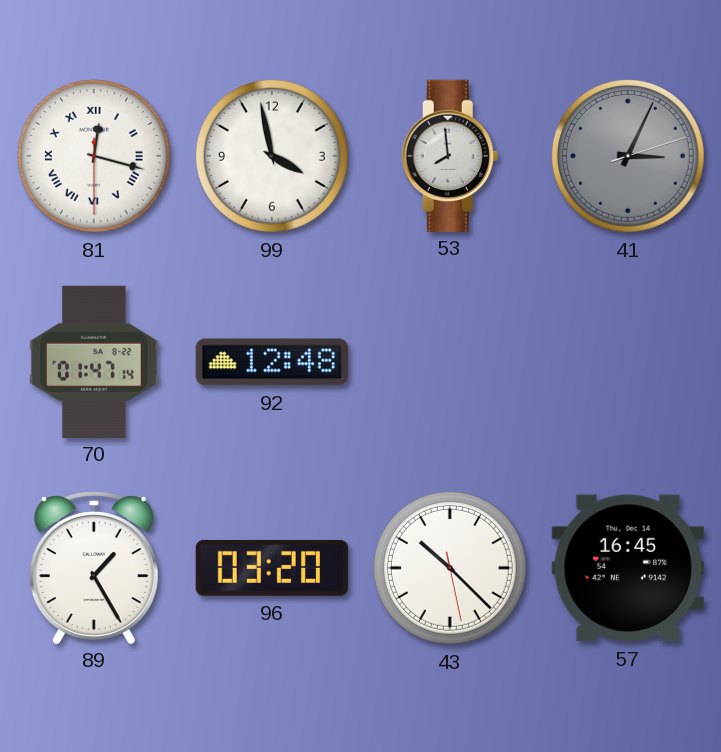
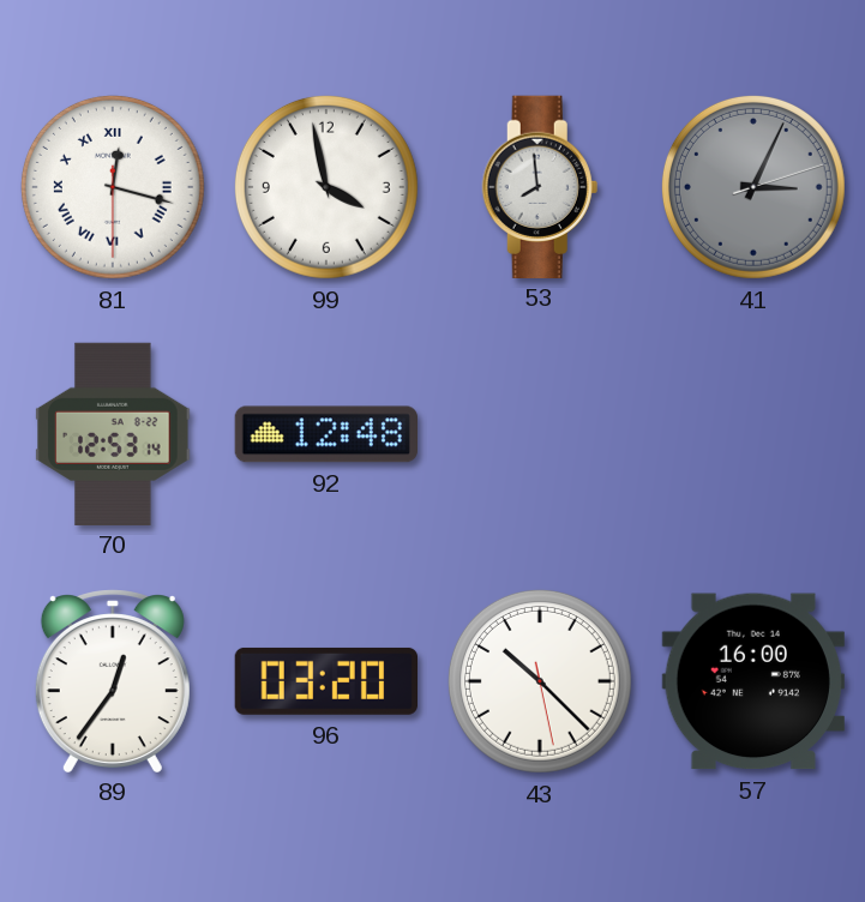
70: 01:47 -> 12:53
89: 1:25 -> 12:36
57: 16:45 -> 16:00
